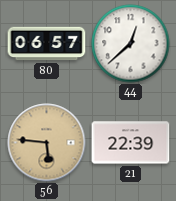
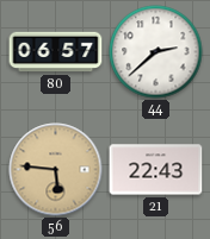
44: 12:38 -> 2:38
21: 22:39 -> 22:43
